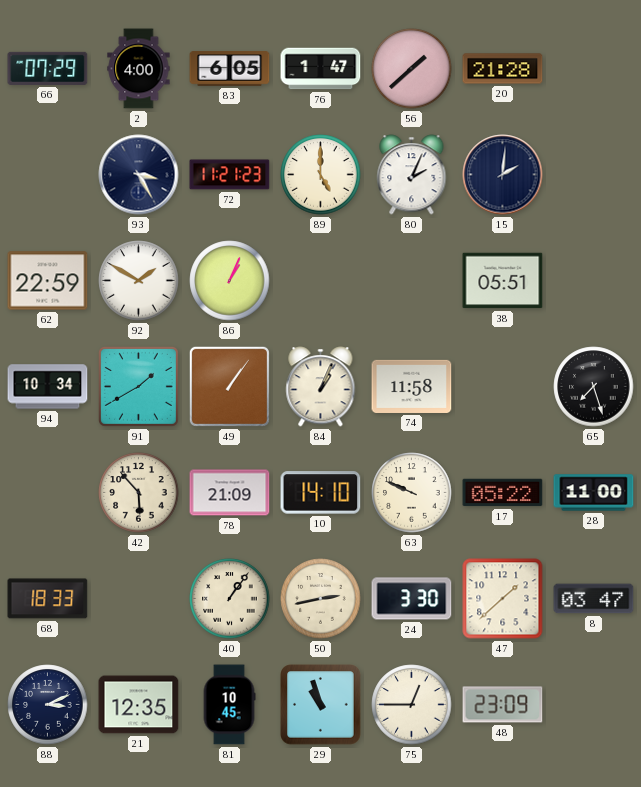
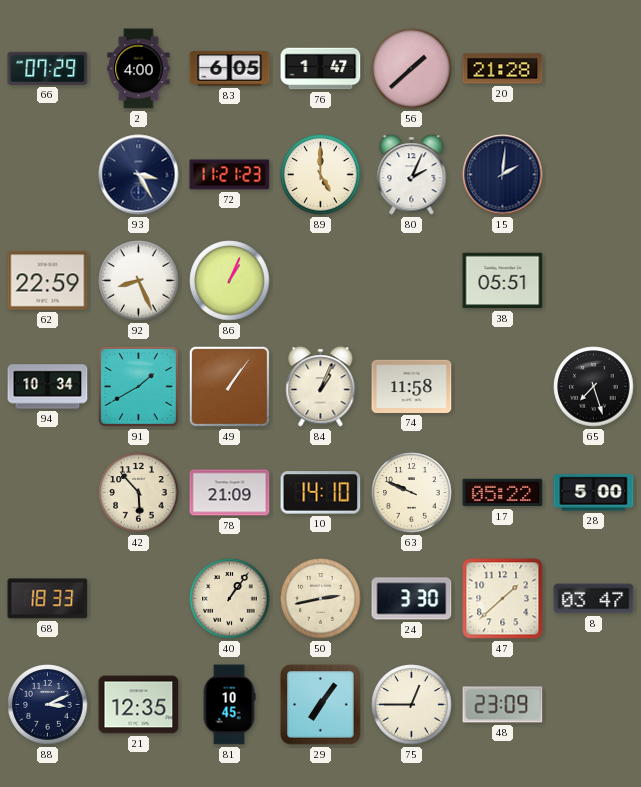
92: 1:50 -> 8:26
28: 11:00 -> 5:00
29: 10:57 -> 7:06
